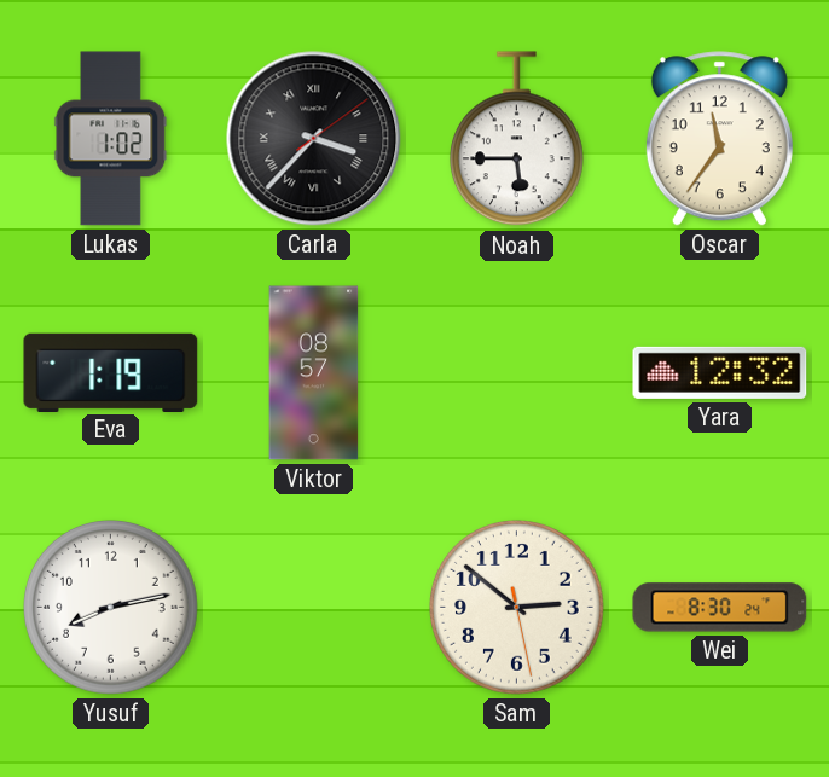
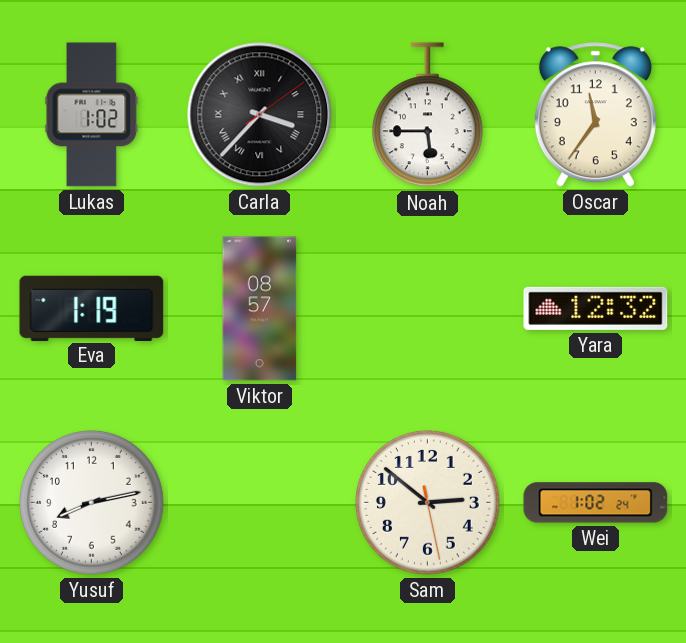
Wei: 8:30 -> 1:02
